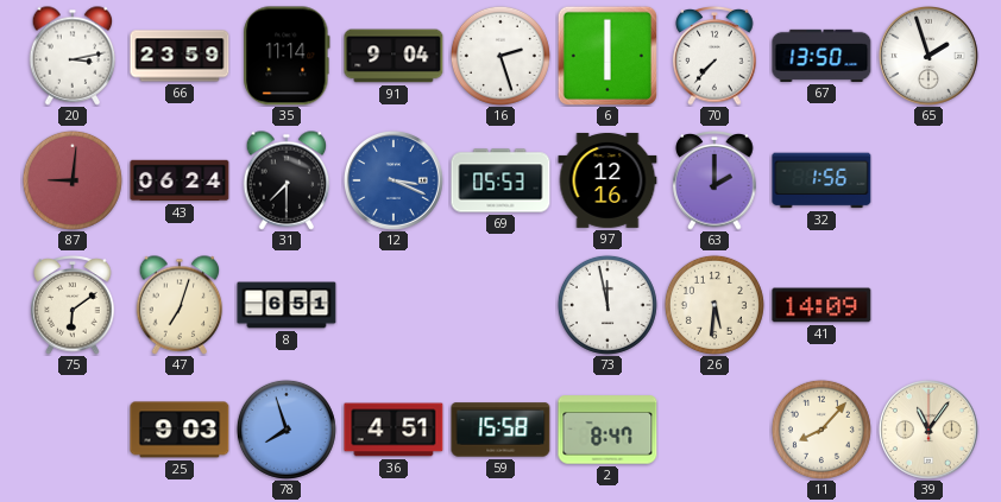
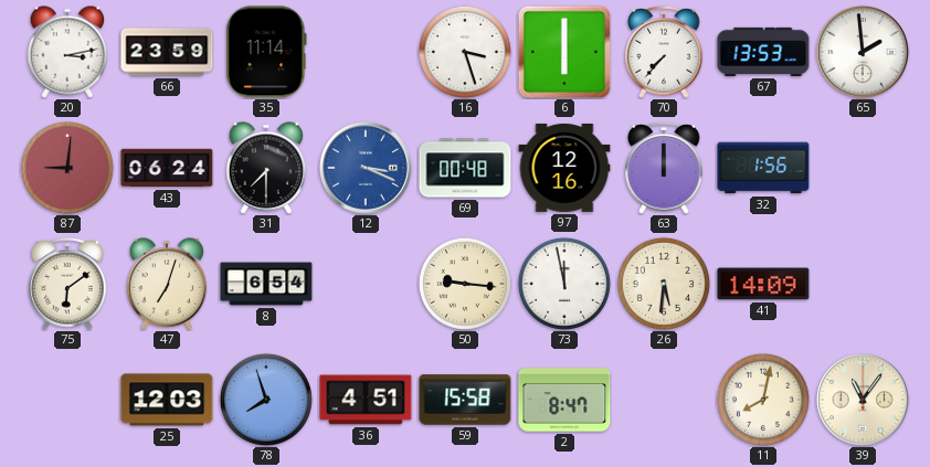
91: 9:04 -> none
16: 2:27 -> 3:27
67: 13:50 -> 13:53
65: 1:57 -> 1:59
69: 05:53 -> 00:48
63: 2:00 -> 12:00
8: 6:51 -> 6:54
50: none -> 9:16
25: 9:03 -> 12:03
11: 8:07 -> 8:02
